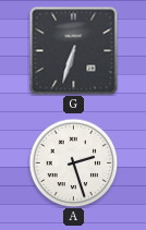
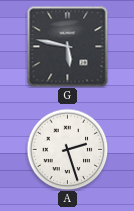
G: 6:33 -> 5:47
